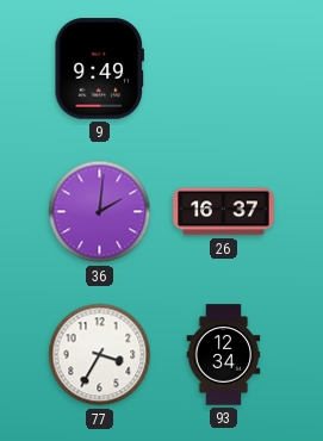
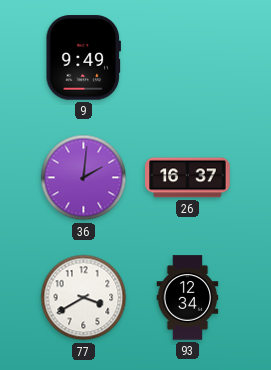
77: 3:35 -> 3:40
